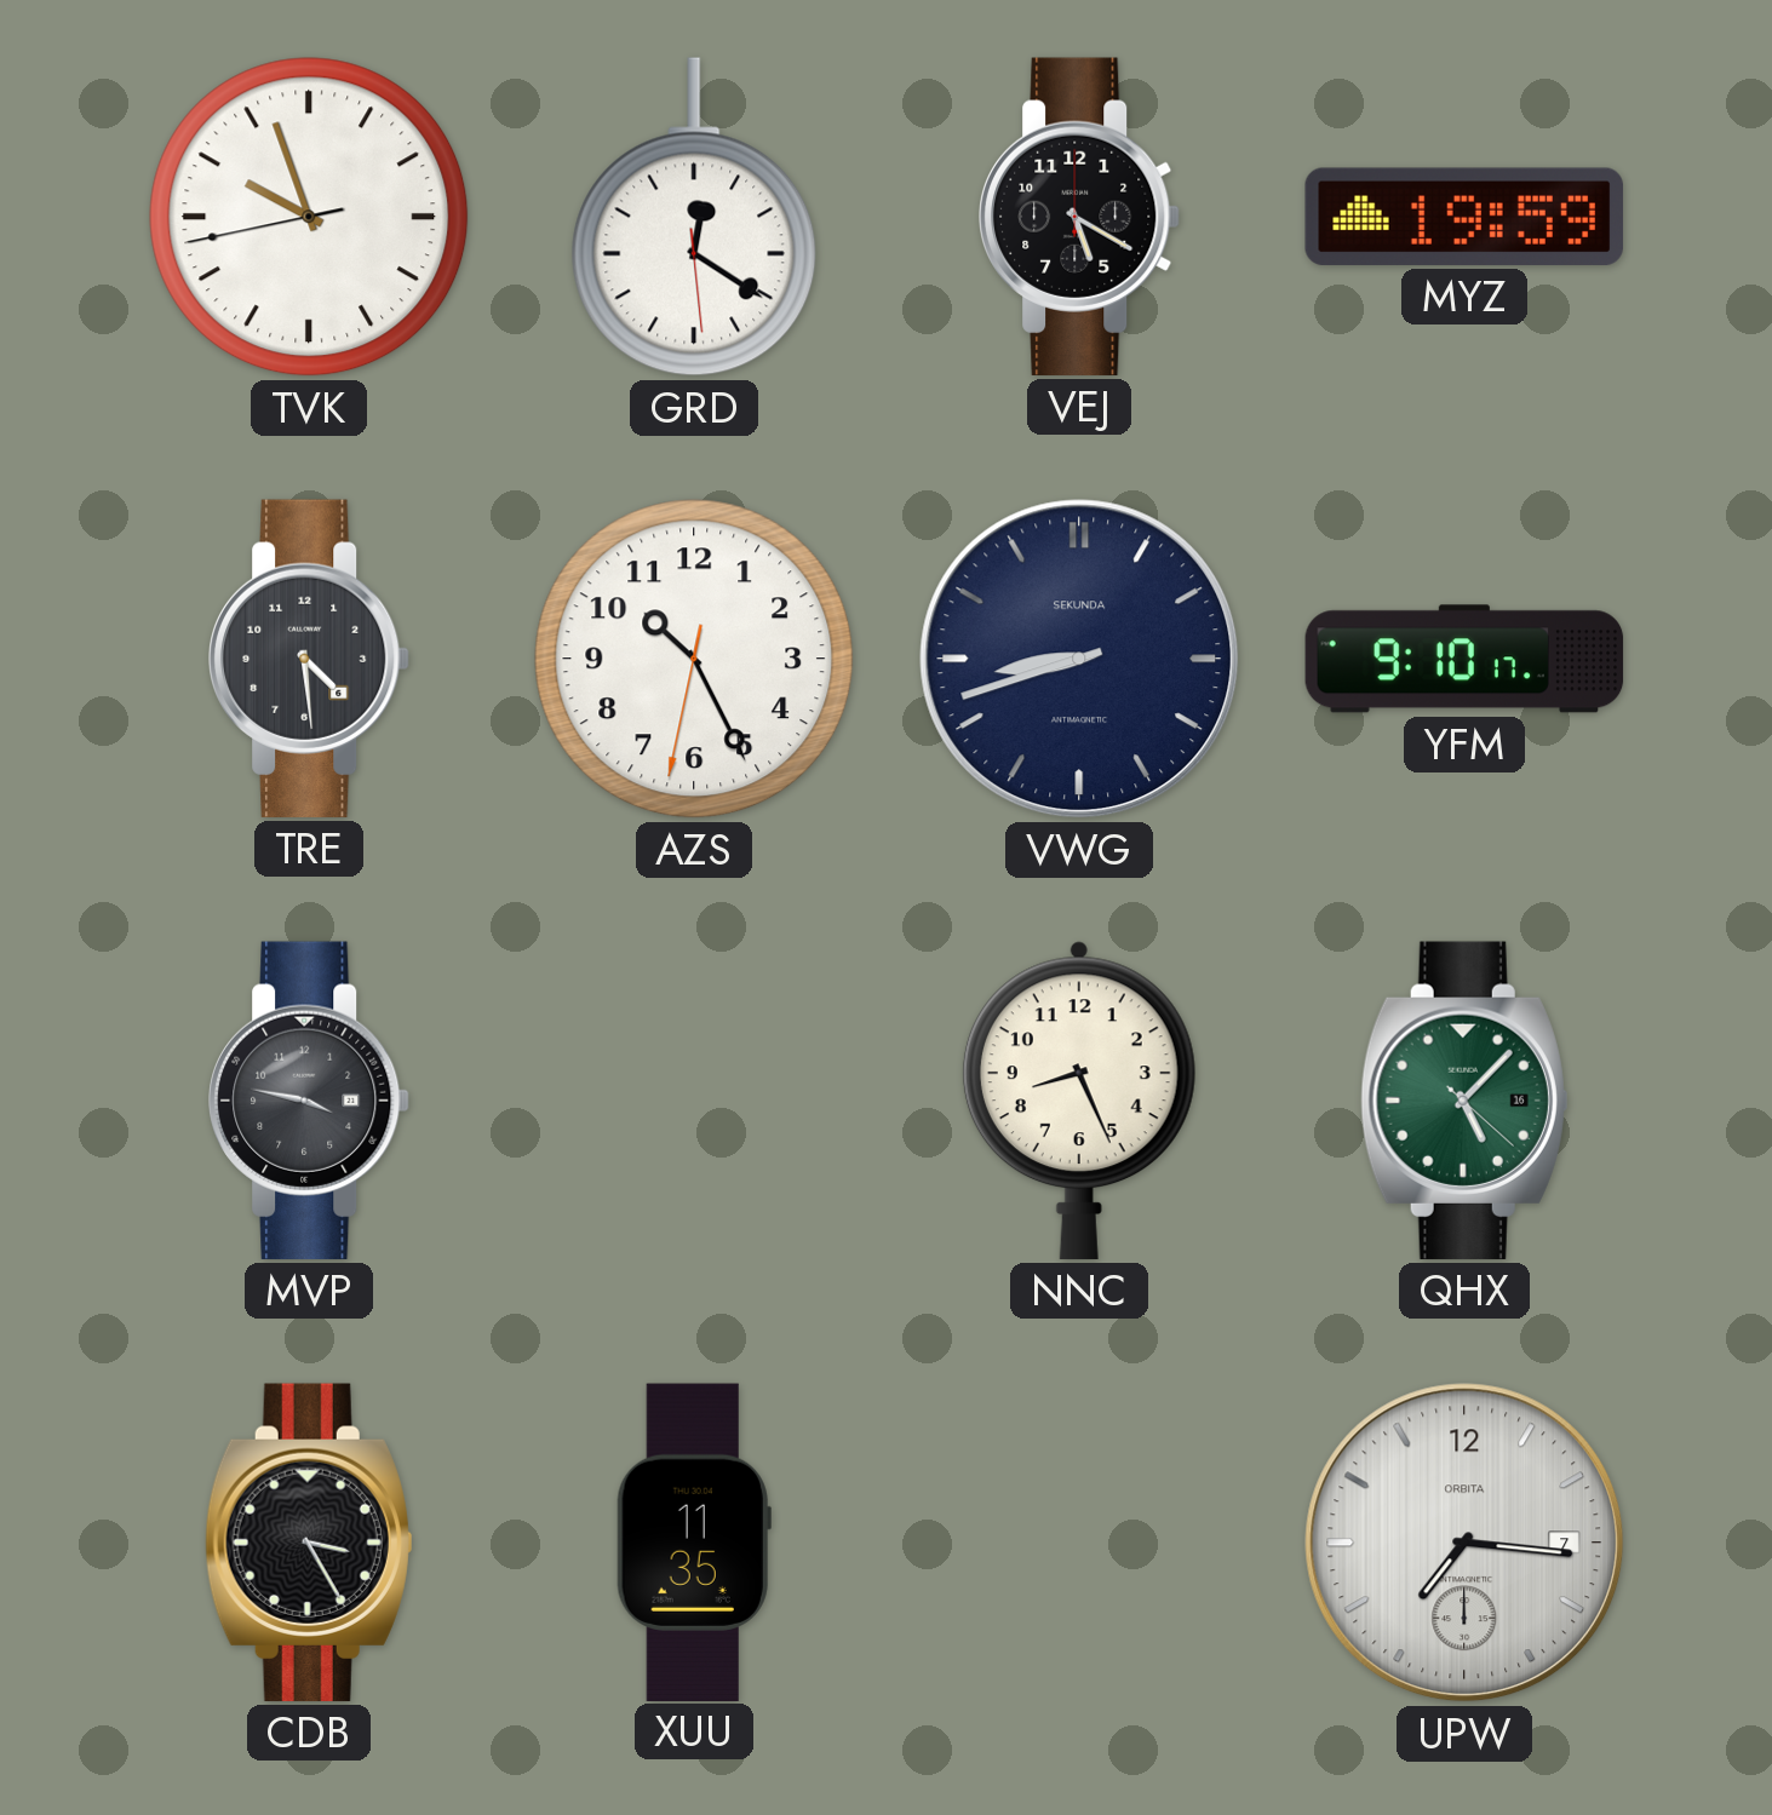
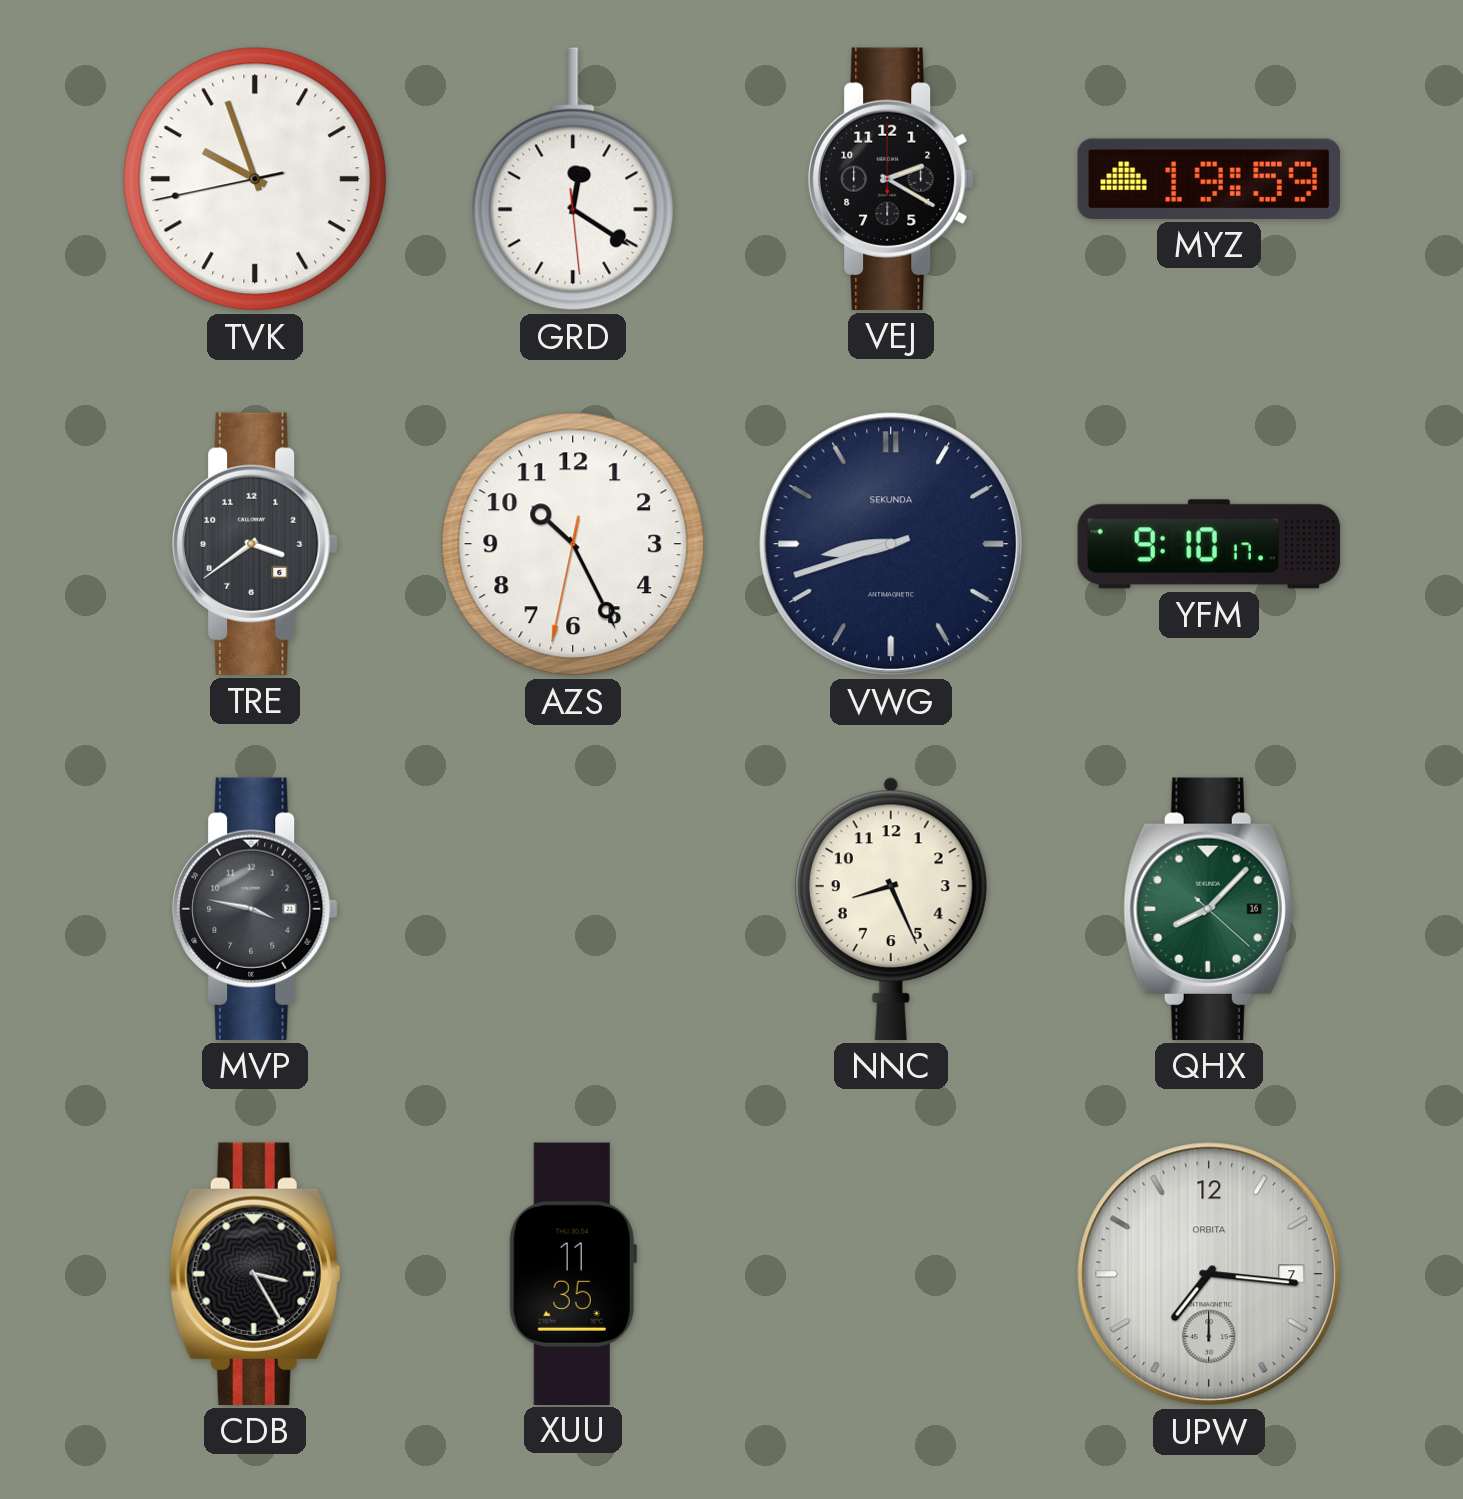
VEJ: 5:20 -> 2:20
TRE: 4:29 -> 3:39
QHX: 5:07 -> 8:07
